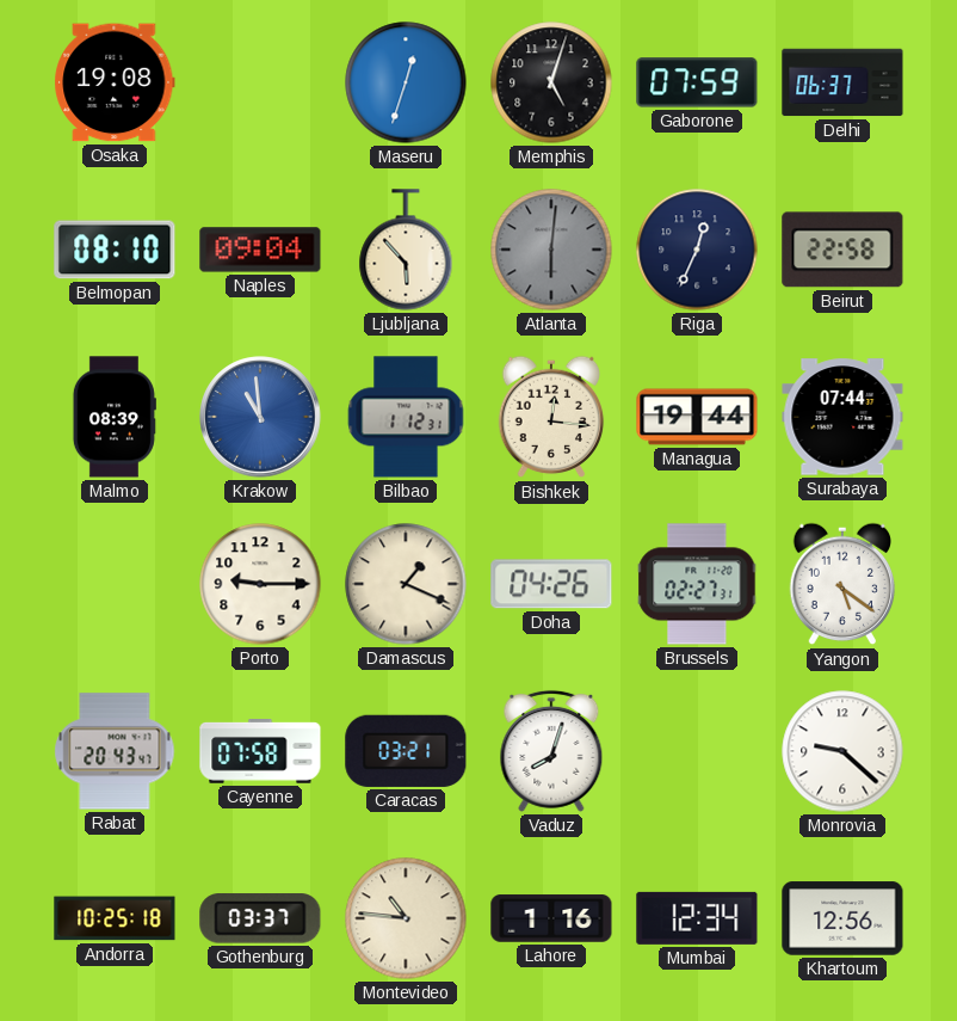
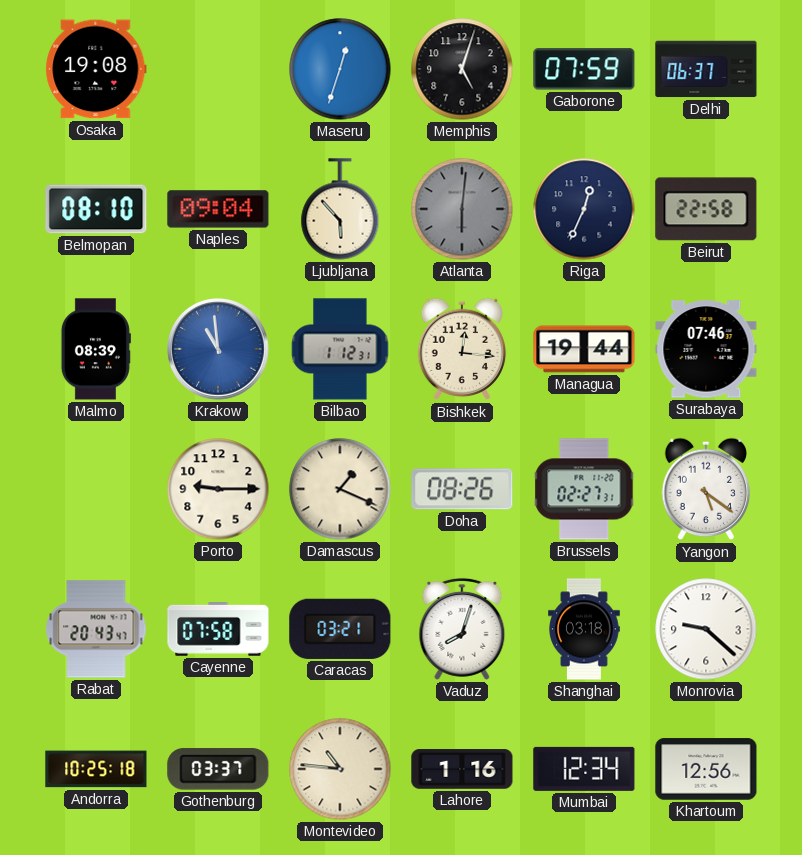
Surabaya: 07:44 -> 07:46
Doha: 04:26 -> 08:26
Shanghai: none -> 03:18
